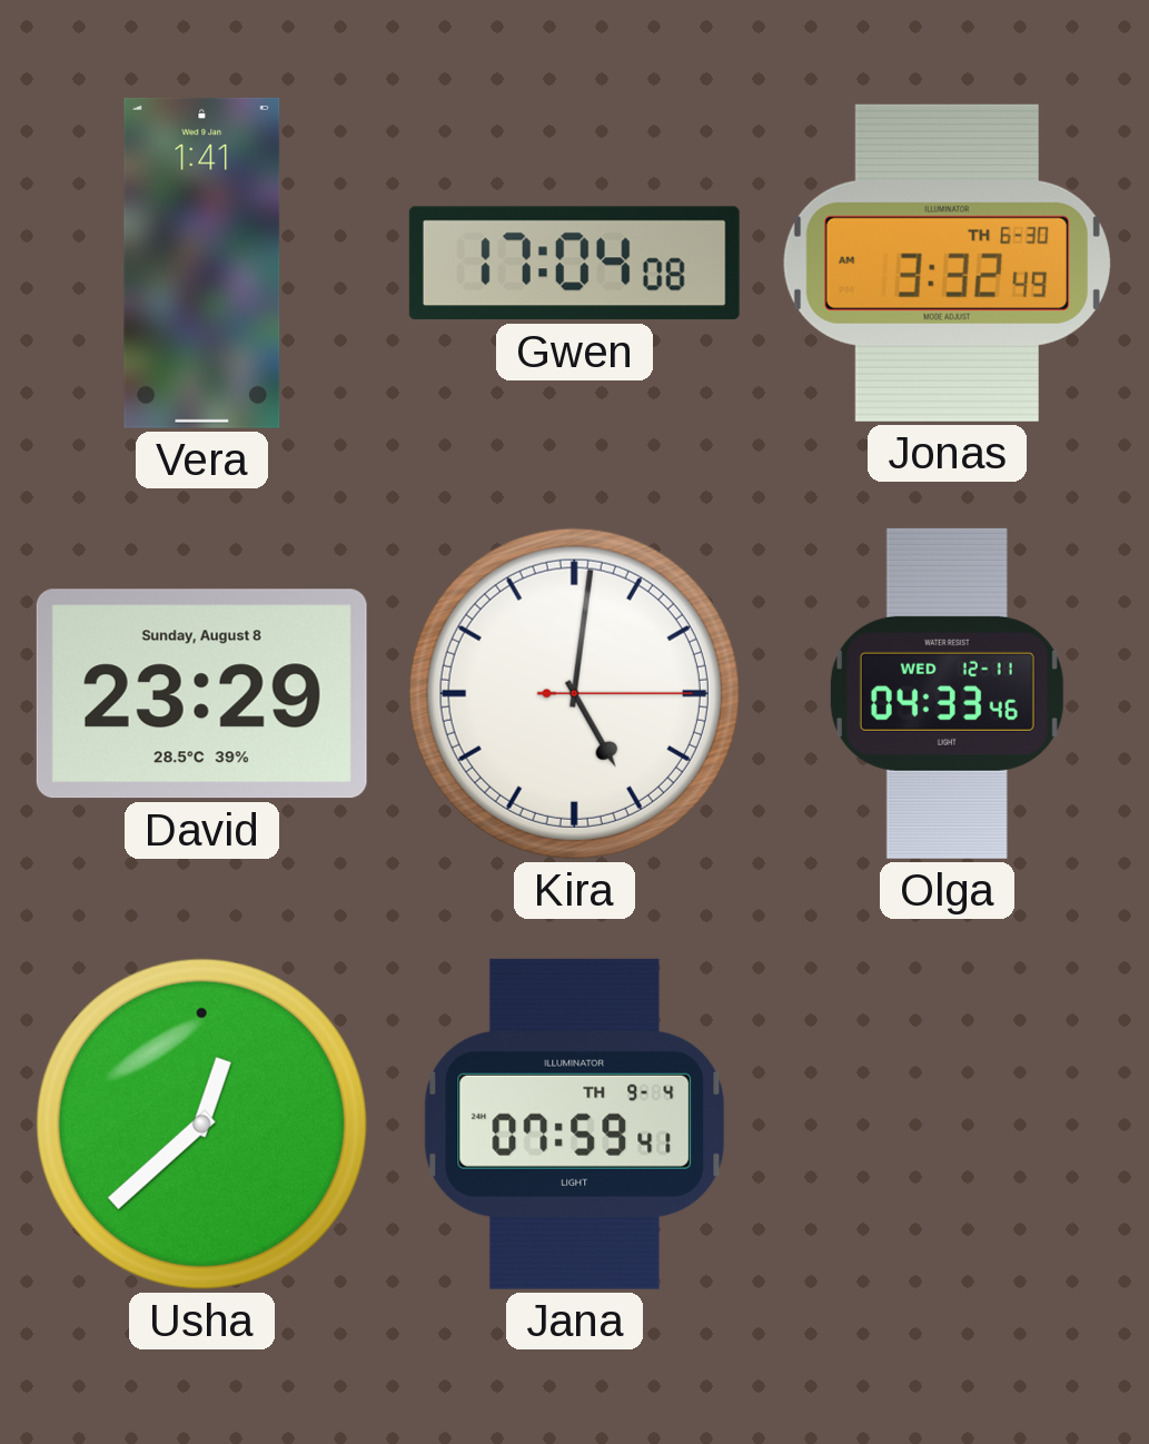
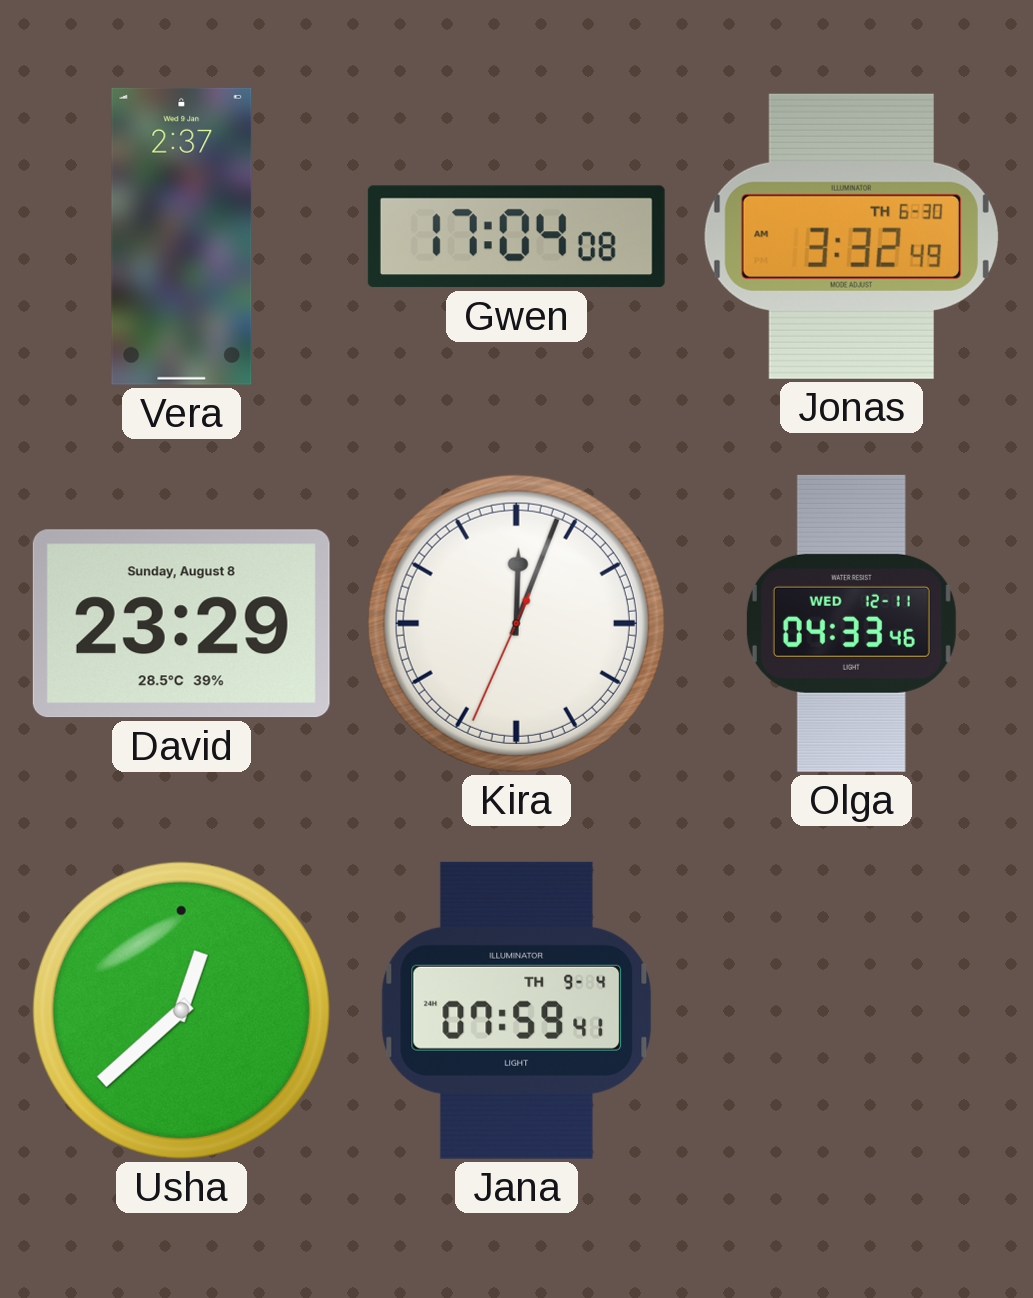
Vera: 1:41 -> 2:37
Kira: 5:01 -> 12:03
